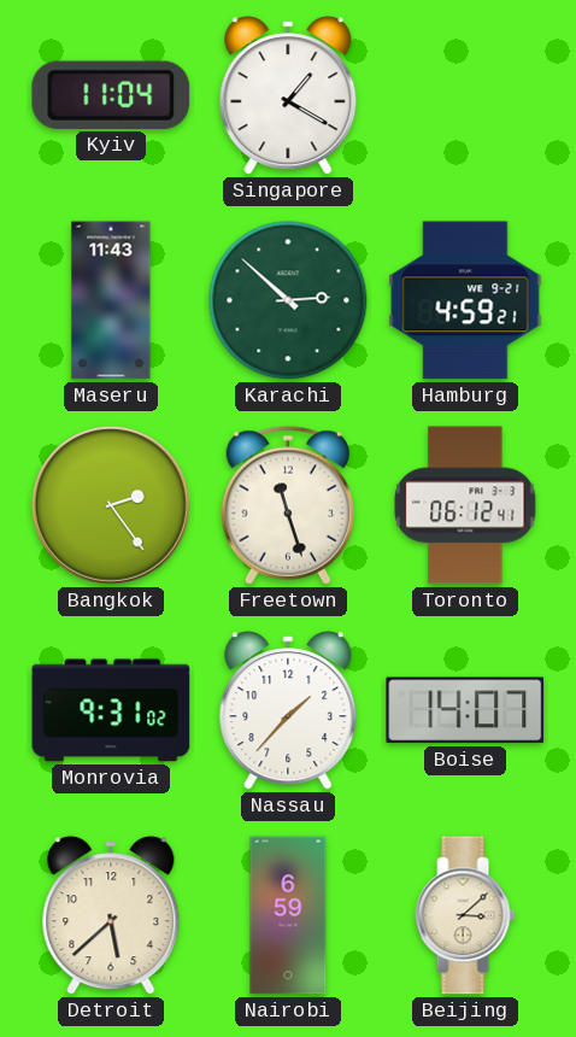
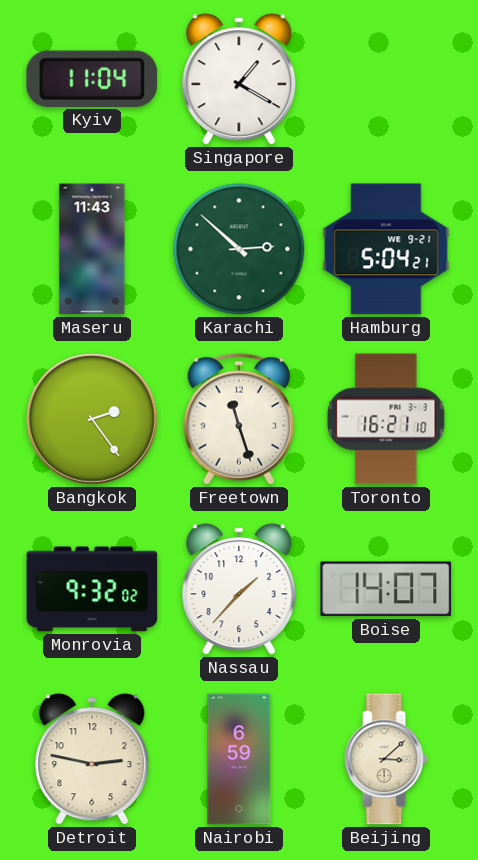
Hamburg: 4:59 -> 5:04
Toronto: 06:12 -> 16:21
Monrovia: 9:31 -> 9:32
Detroit: 5:38 -> 2:47
